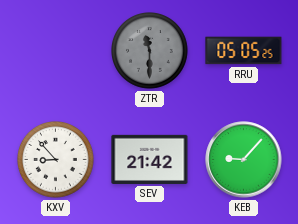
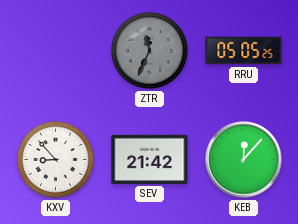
ZTR: 11:30 -> 11:34
KEB: 9:07 -> 12:07
